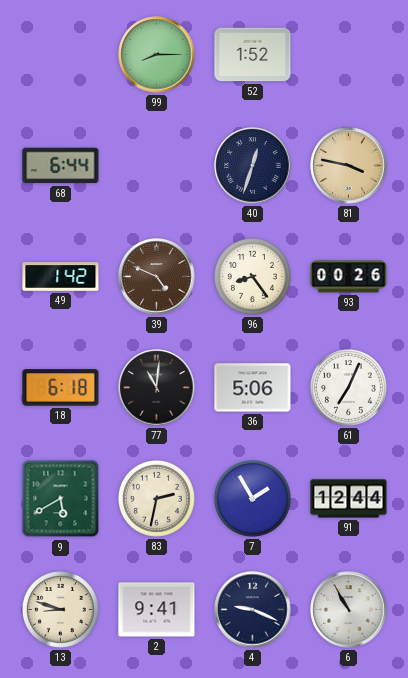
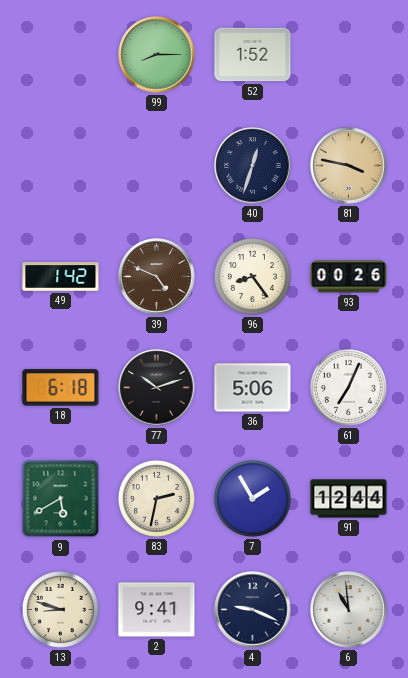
68: 6:44 -> none
77: 11:01 -> 10:12
6: 10:55 -> 10:59
